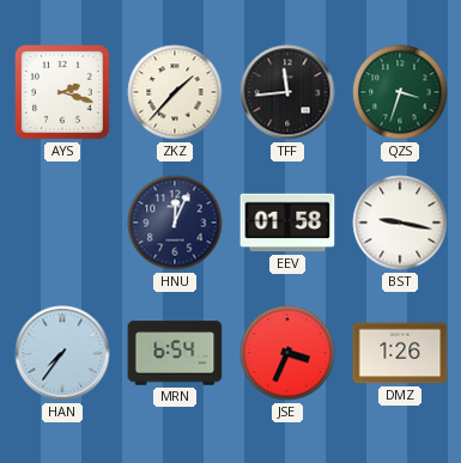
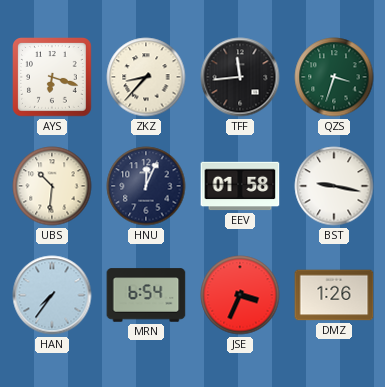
AYS: 2:18 -> 6:18
ZKZ: 1:37 -> 8:37
UBS: none -> 10:31
